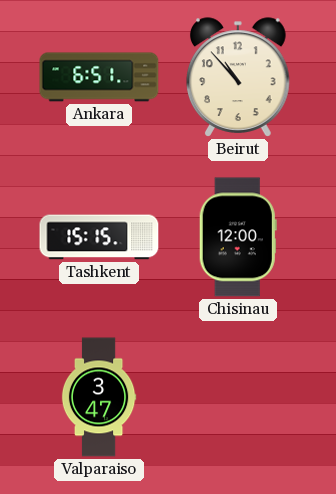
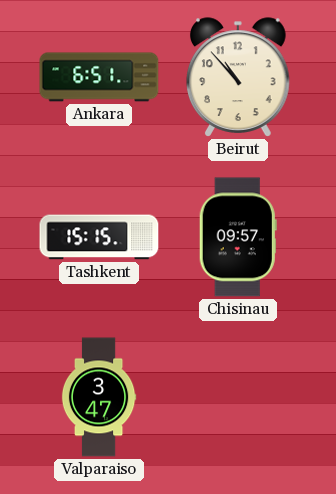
Chisinau: 12:00 -> 09:57
